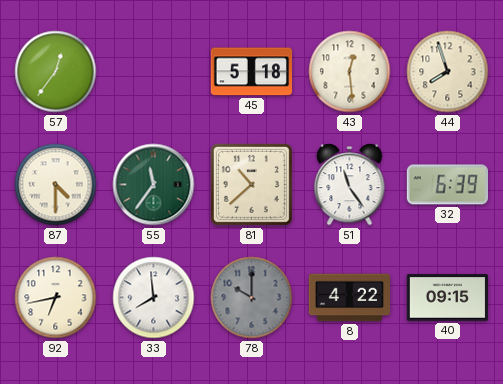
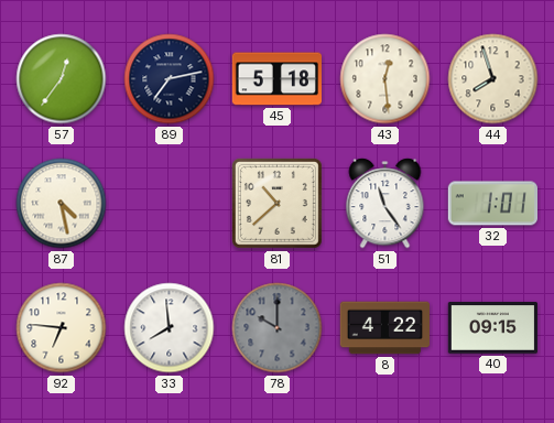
89: none -> 7:13
87: 4:30 -> 4:28
55: 11:36 -> none
32: 6:39 -> 1:01
92: 6:43 -> 6:46
